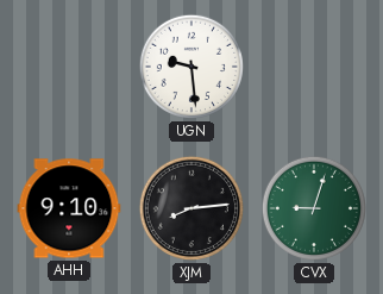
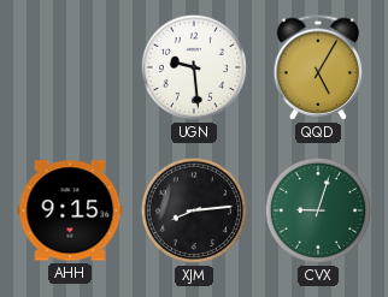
QQD: none -> 5:05
AHH: 9:10 -> 9:15
